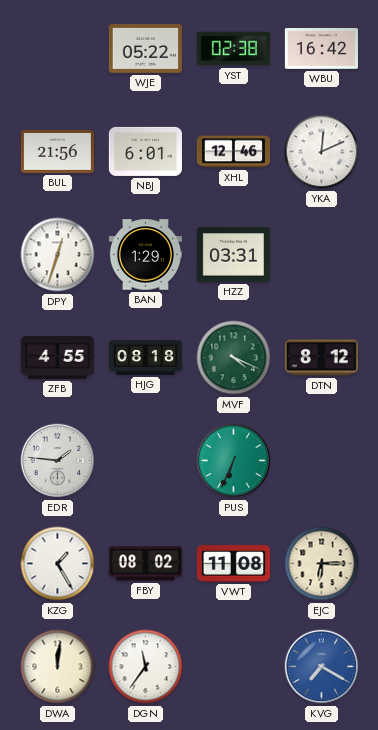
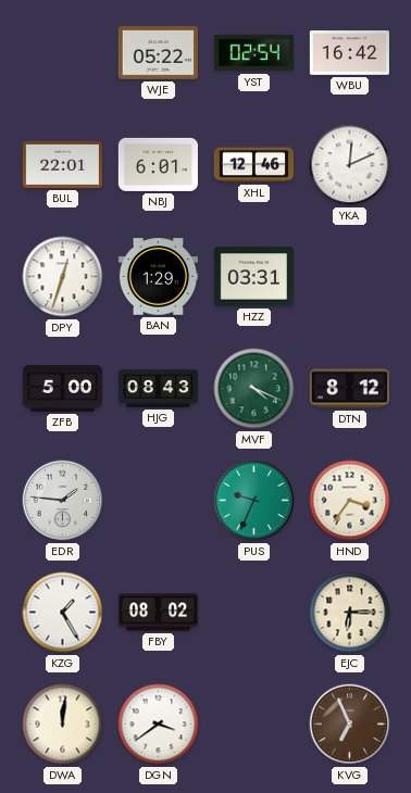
YST: 02:38 -> 02:54
BUL: 21:56 -> 22:01
ZFB: 4:55 -> 5:00
HJG: 08:18 -> 08:43
PUS: 6:34 -> 9:34
HND: none -> 3:36
VWT: 11:08 -> none
DGN: 11:36 -> 3:39
KVG: 7:20 -> 6:56
KVG dial: blue -> brown
